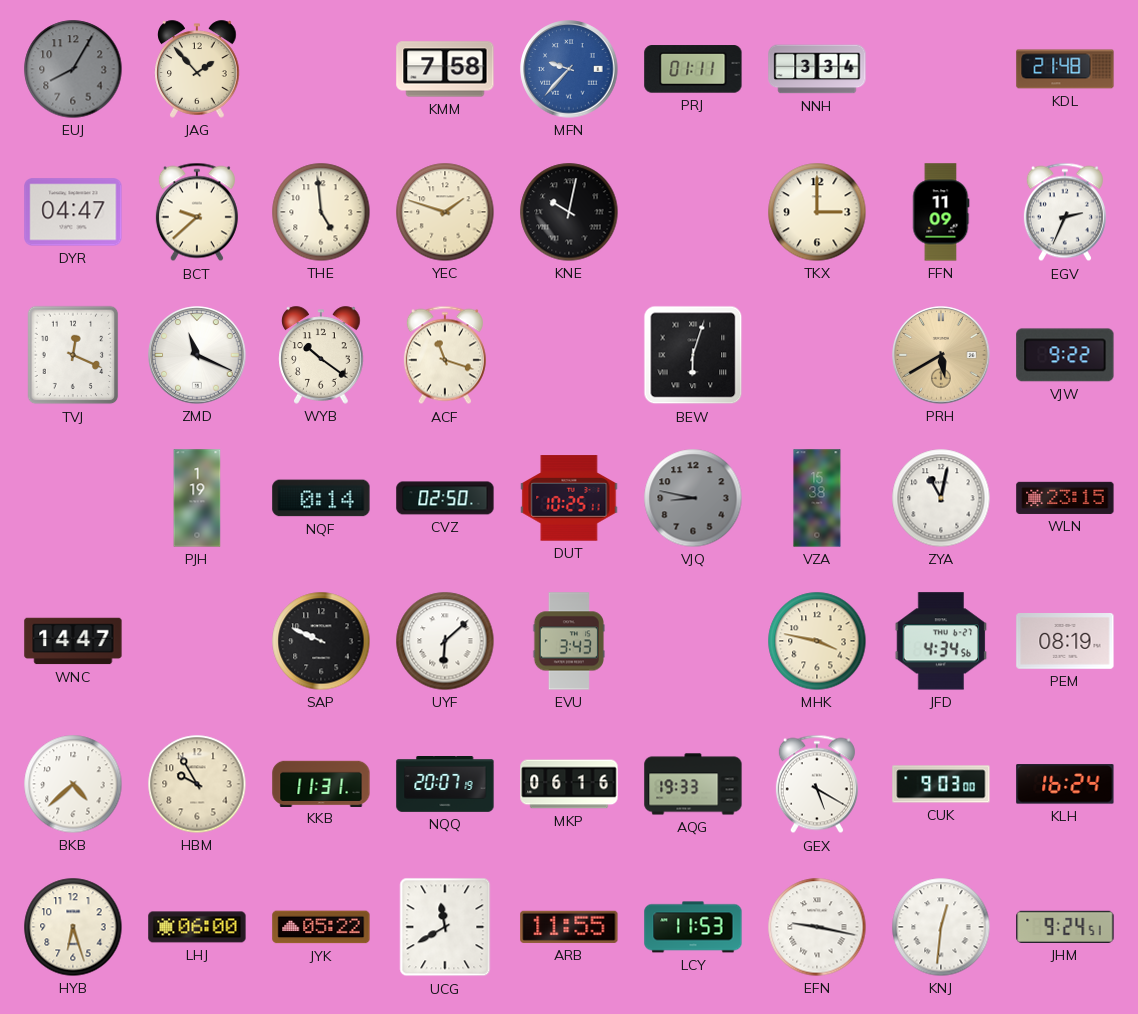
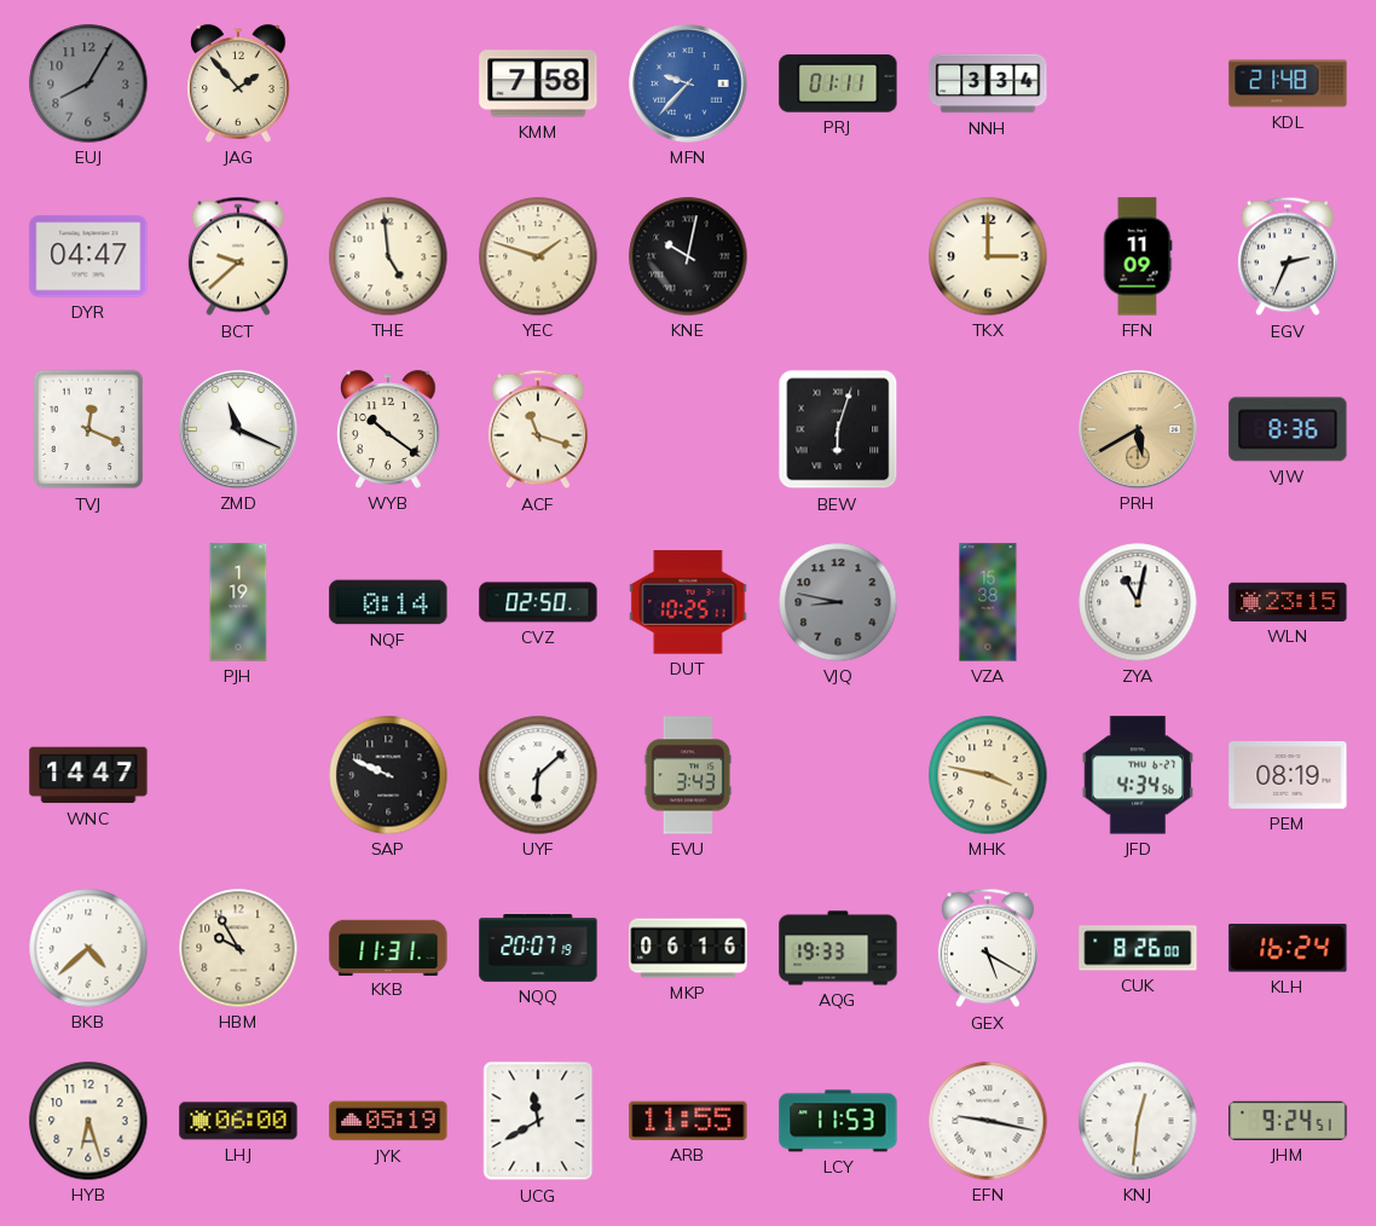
VJW: 9:22 -> 8:36
CUK: 9:03 -> 8:26
JYK: 05:22 -> 05:19
